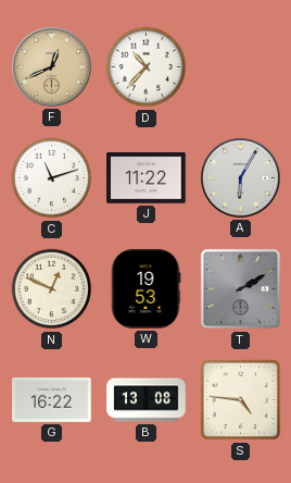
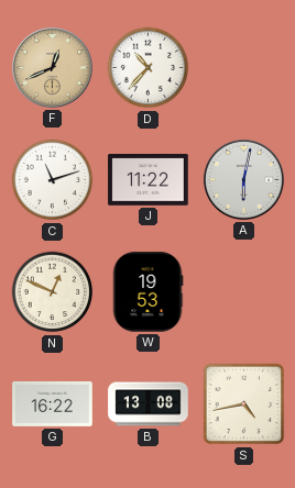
A: 6:05 -> 6:02
T: 2:10 -> none
S: 4:46 -> 4:43
